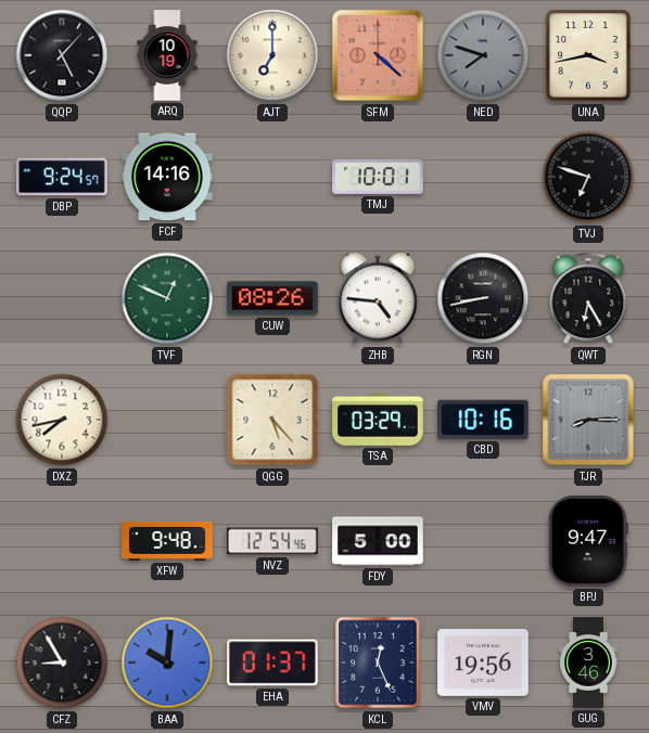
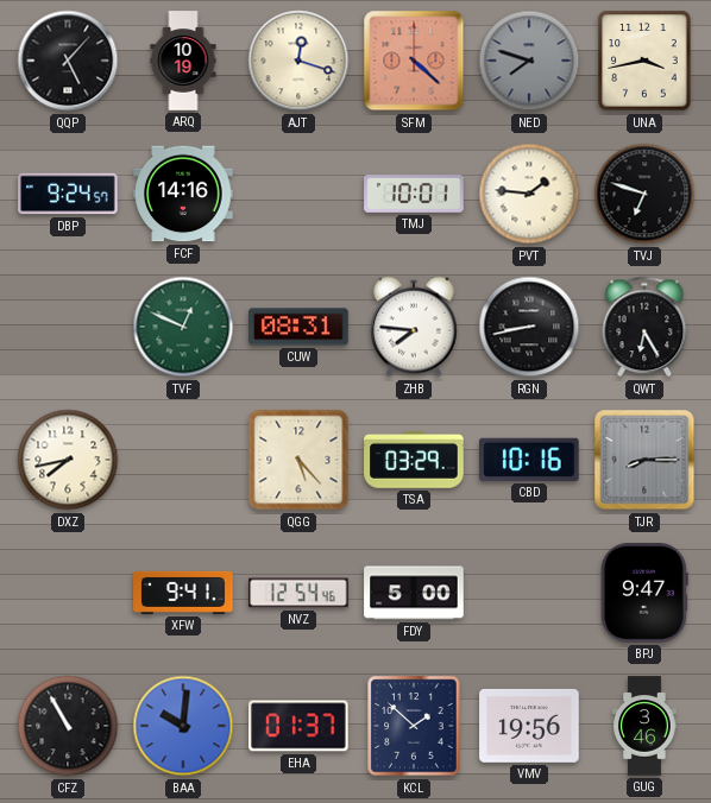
AJT: 7:00 -> 12:18
PVT: none -> 1:46
CUW: 08:26 -> 08:31
ZHB: 4:46 -> 7:46
XFW: 9:48 -> 9:41
CFZ: 8:55 -> 10:55
KCL: 12:26 -> 1:52
